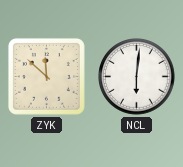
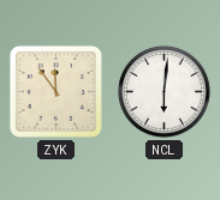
ZYK: 11:52 -> 11:54
